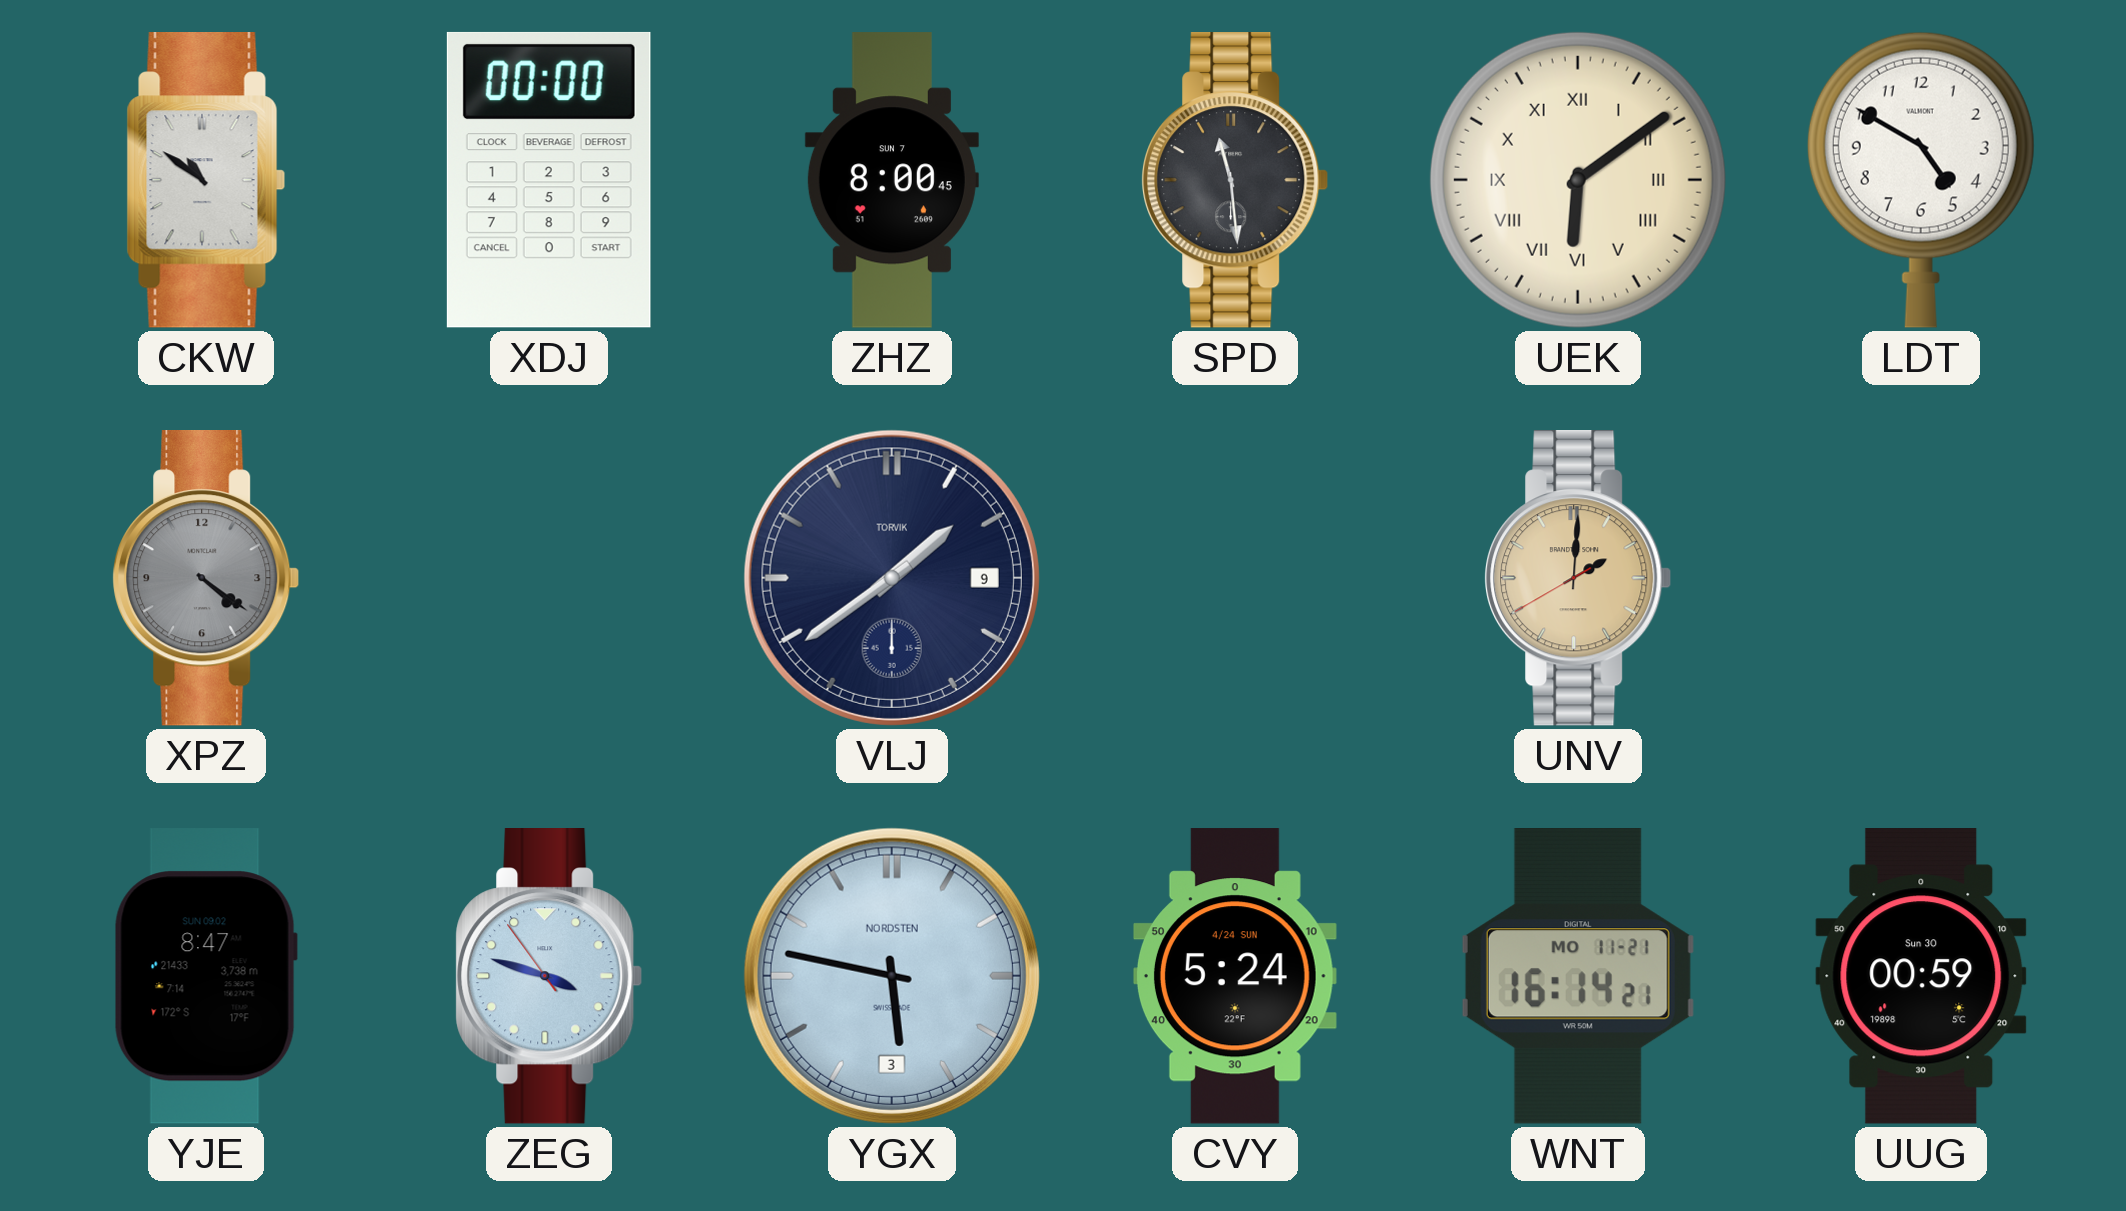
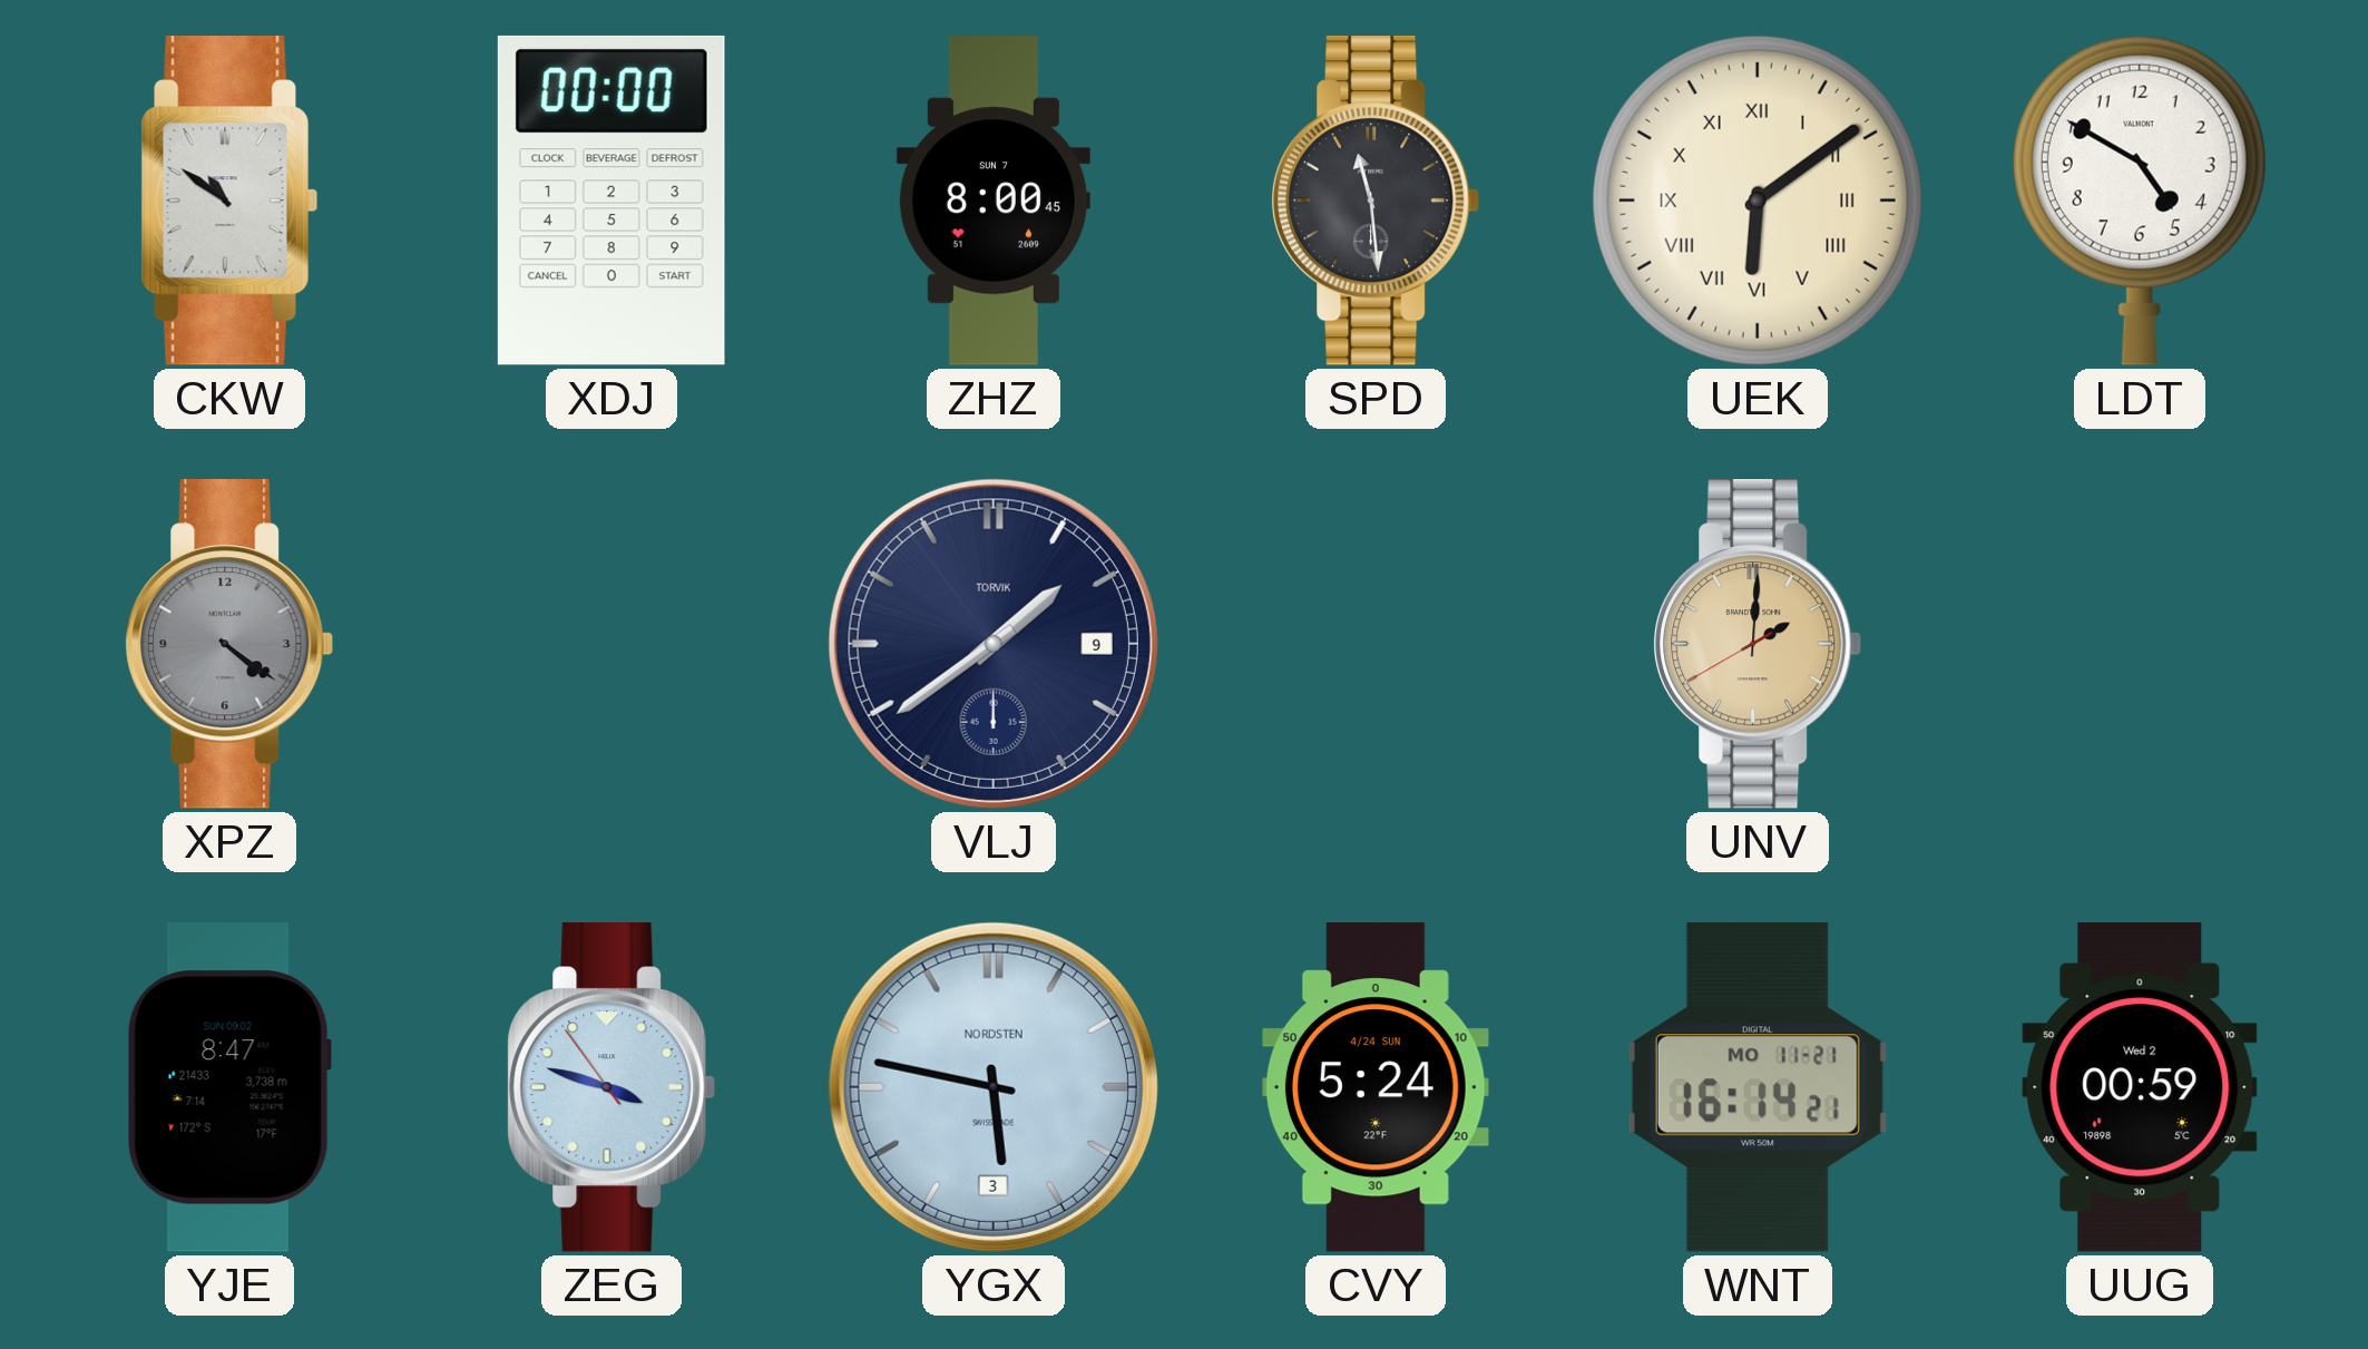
UUG date: Sun 30 -> Wed 2
